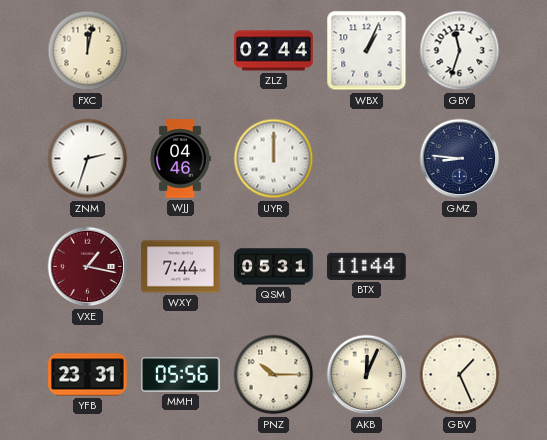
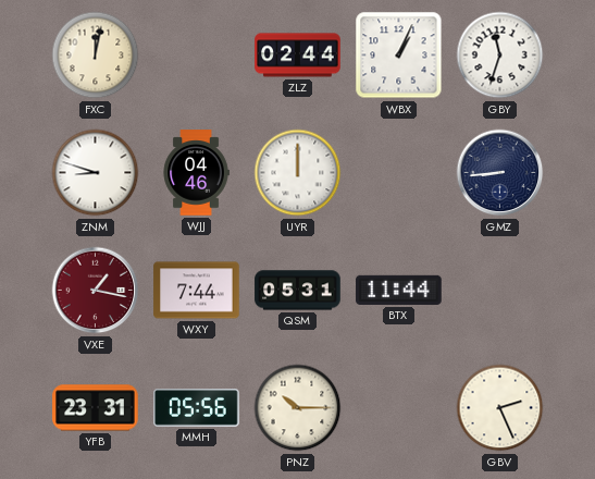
ZNM: 2:33 -> 8:48
GMZ: 8:46 -> 8:44
AKB: 12:04 -> none
GBV: 1:26 -> 2:26
